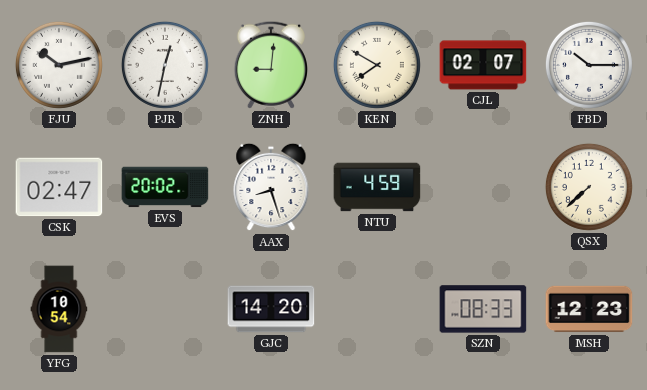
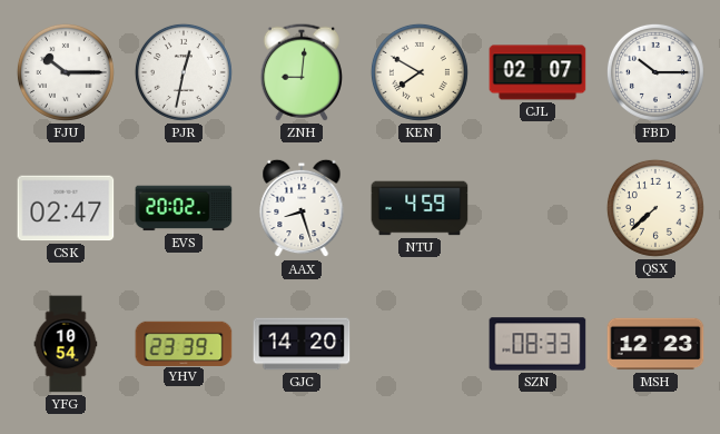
FJU: 10:13 -> 10:15
YHV: none -> 23:39
